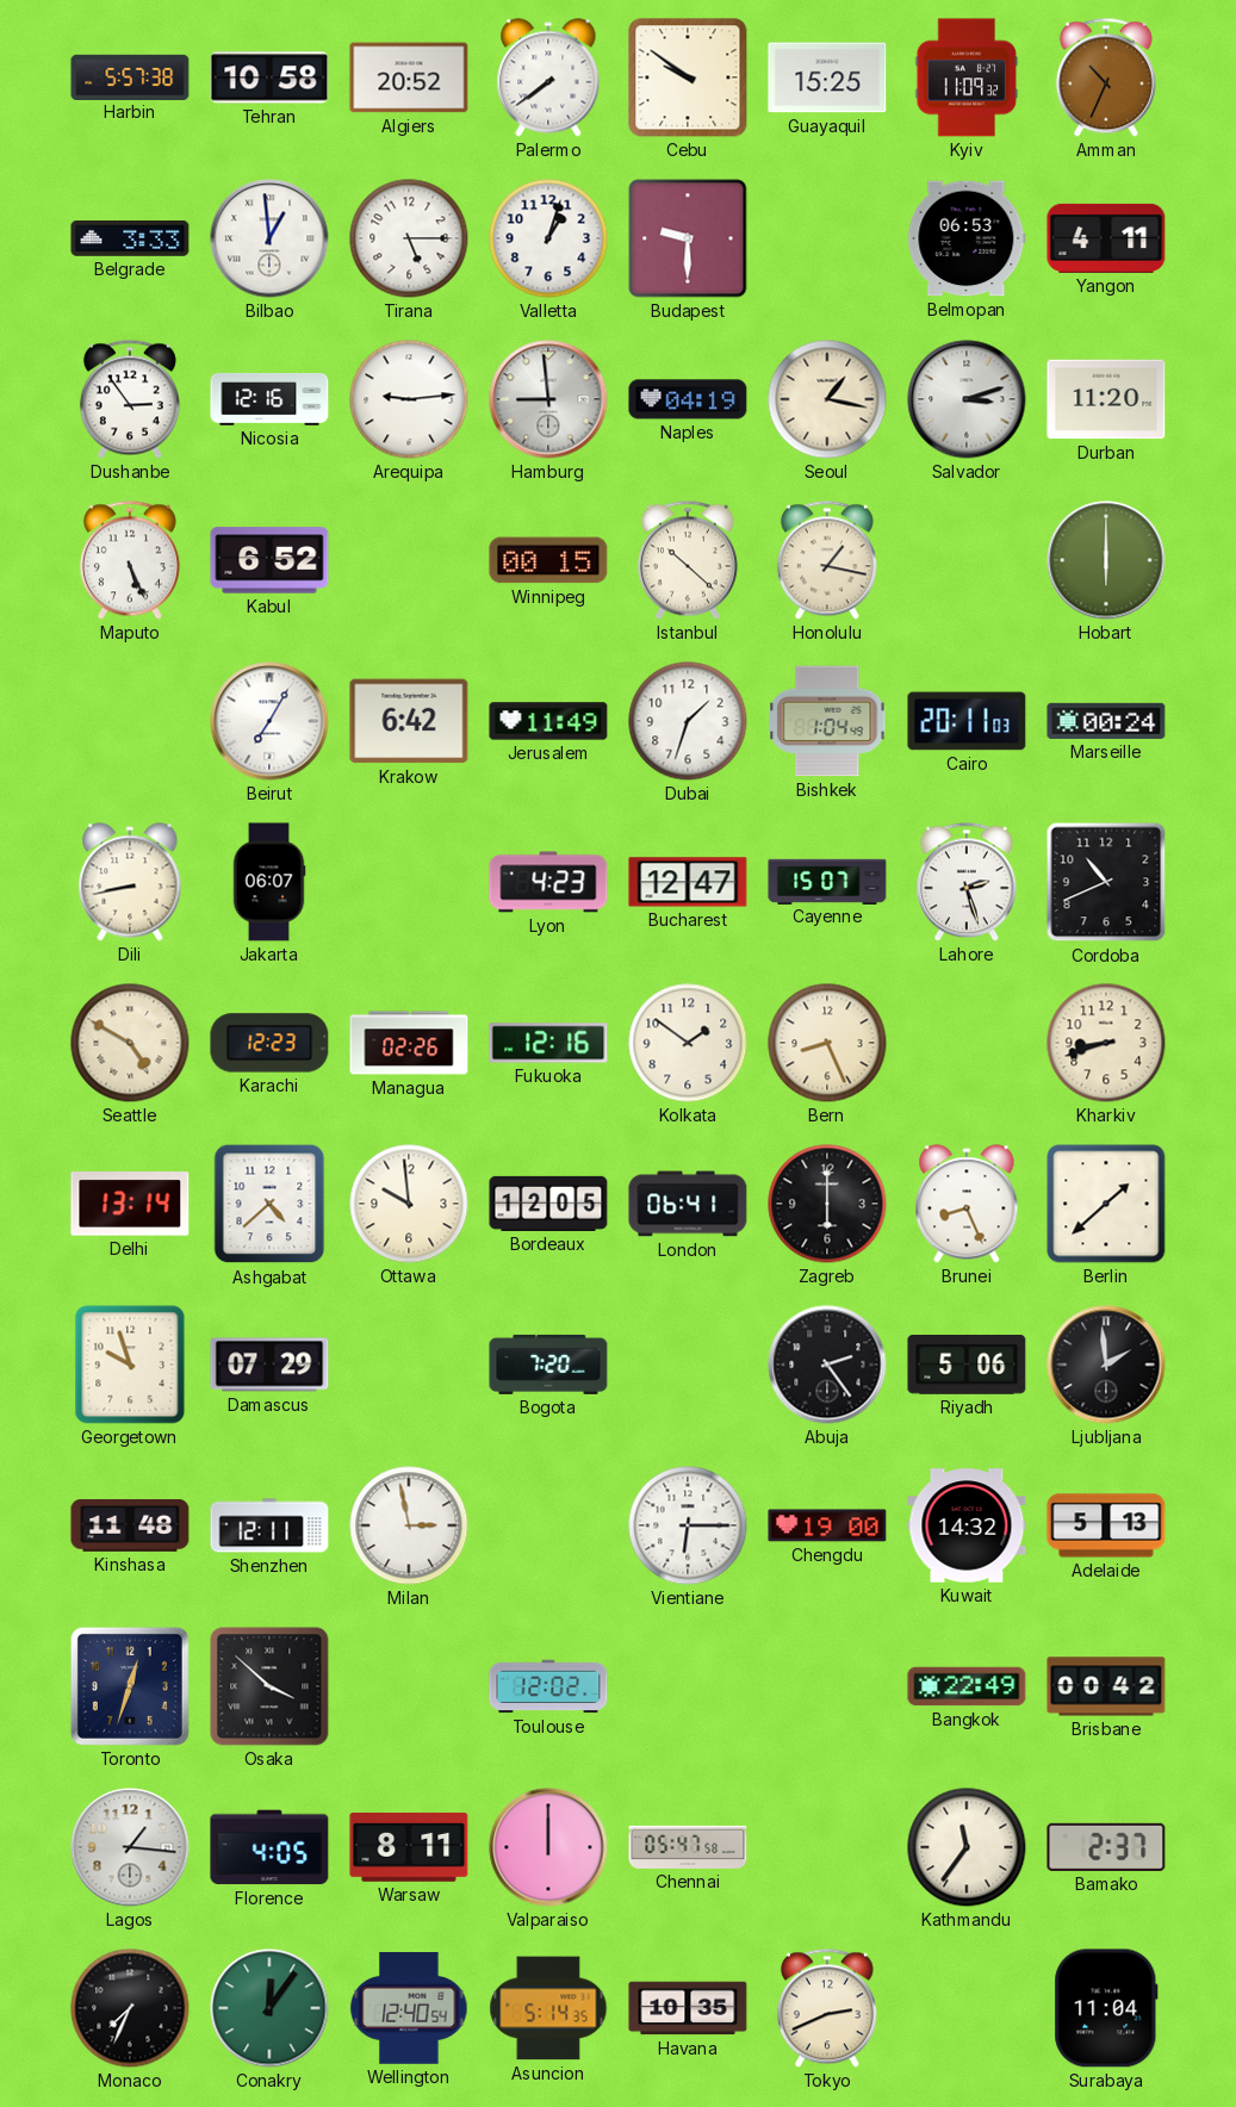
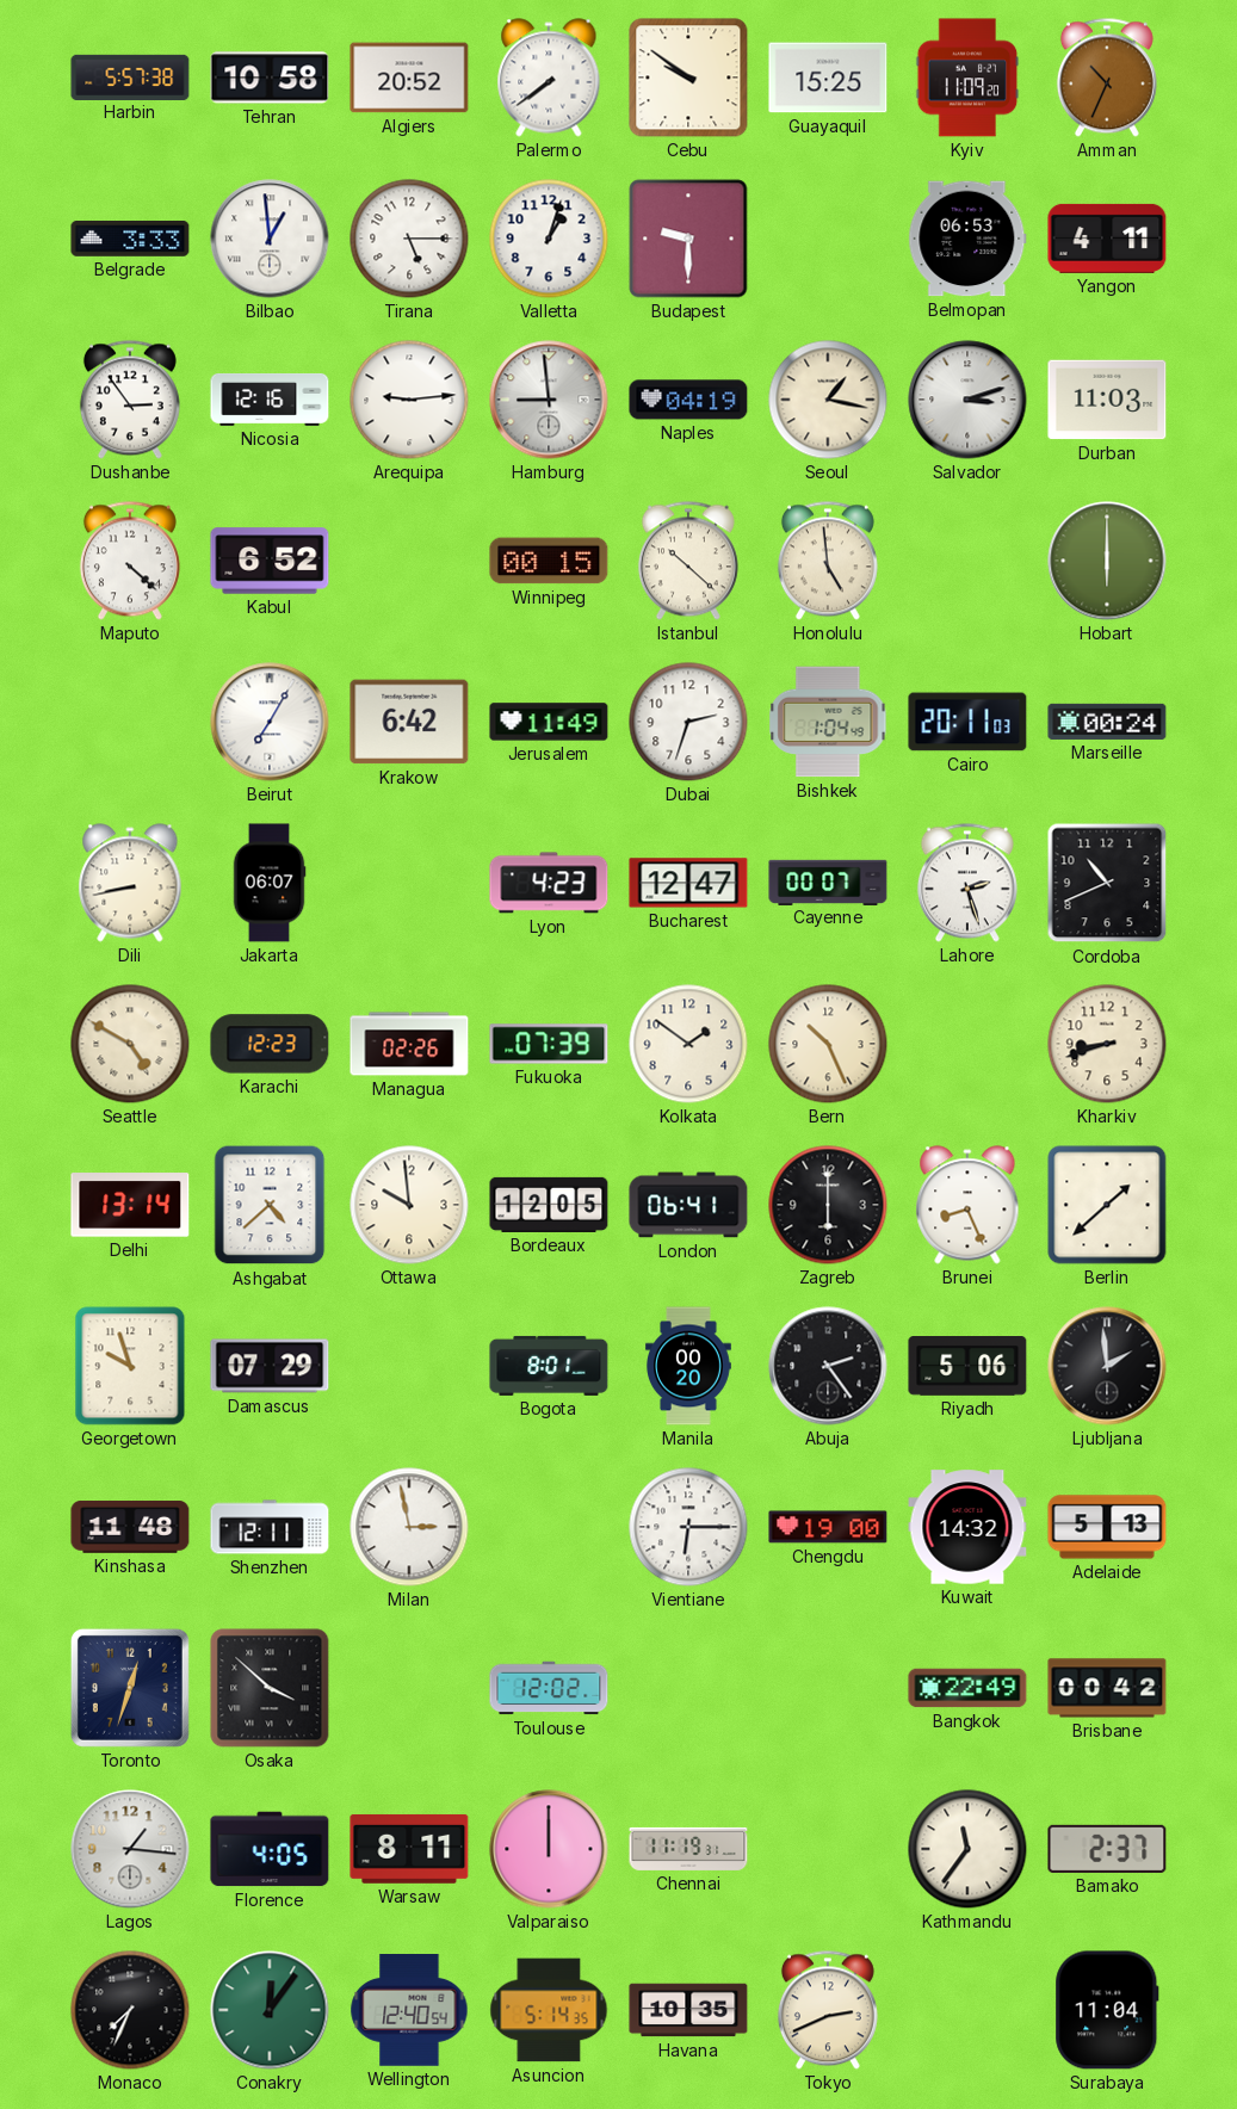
Kyiv: 11:09:32 -> 11:09:20
Durban: 11:20 -> 11:03
Maputo: 5:26 -> 4:22
Honolulu: 1:17 -> 4:59
Dubai: 1:33 -> 2:33
Cayenne: 15:07 -> 00:07
Fukuoka: 12:16 -> 07:39
Bern: 8:26 -> 10:26
Bogota: 7:20 -> 8:01
Manila: none -> 00:20
Chennai: 05:47 -> 11:19
